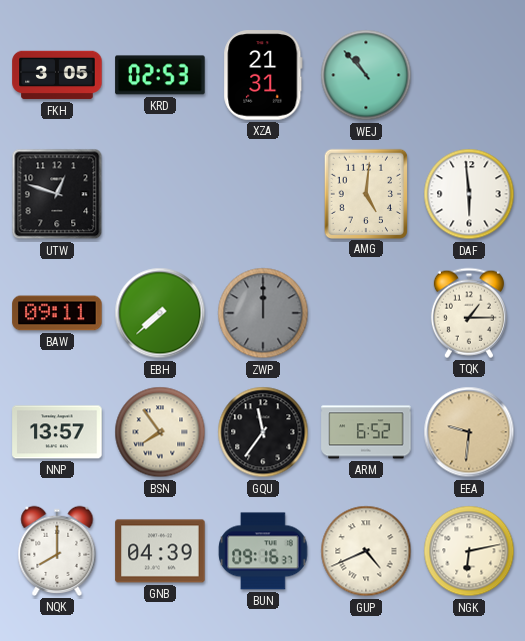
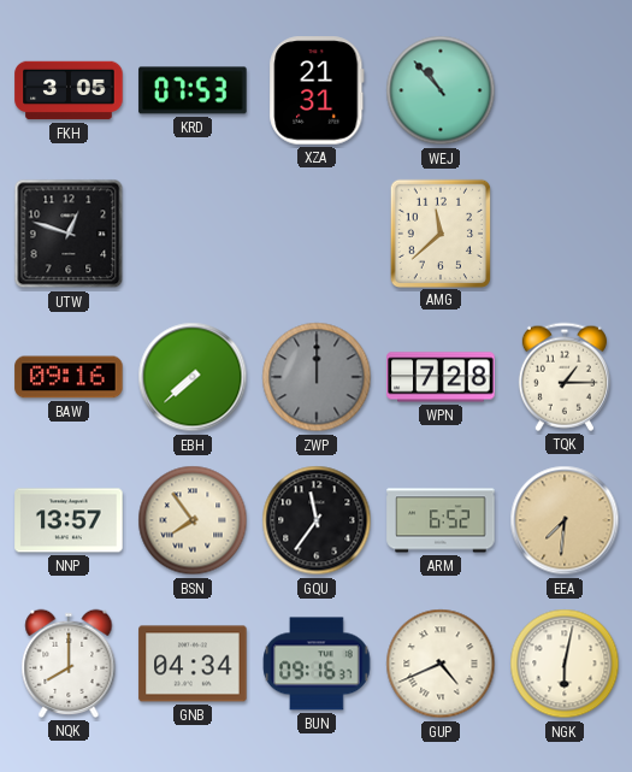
KRD: 02:53 -> 07:53
AMG: 5:01 -> 11:38
DAF: 5:59 -> none
BAW: 09:11 -> 09:16
WPN: none -> 7:28
EEA: 9:31 -> 7:31
GNB: 04:39 -> 04:34
NGK: 6:13 -> 6:02
